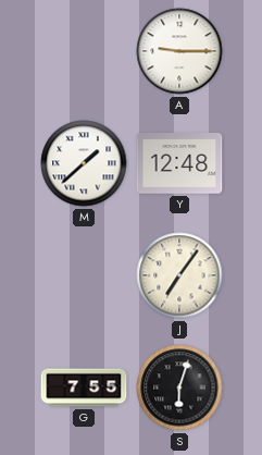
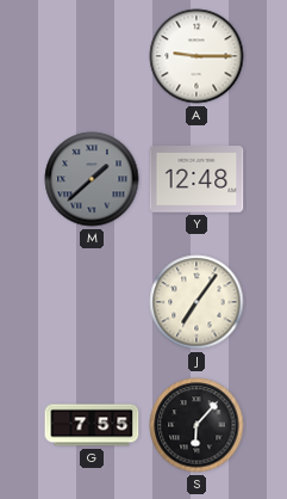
M dial: white -> grey
S: 6:03 -> 6:07
